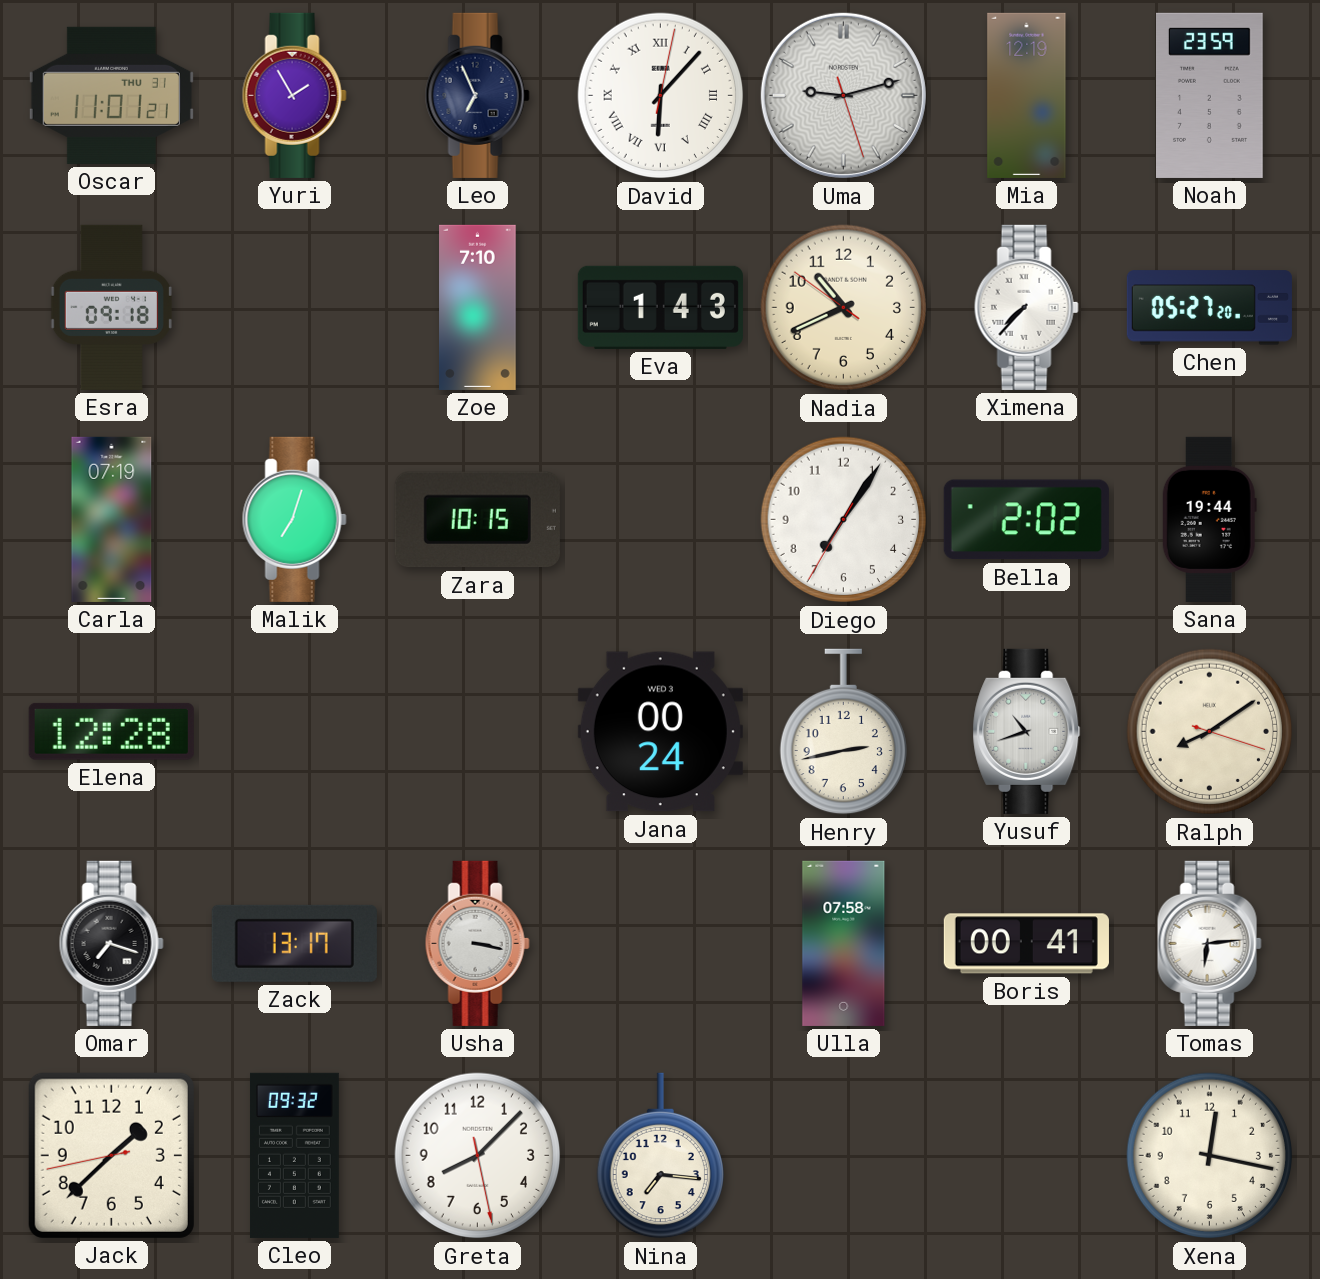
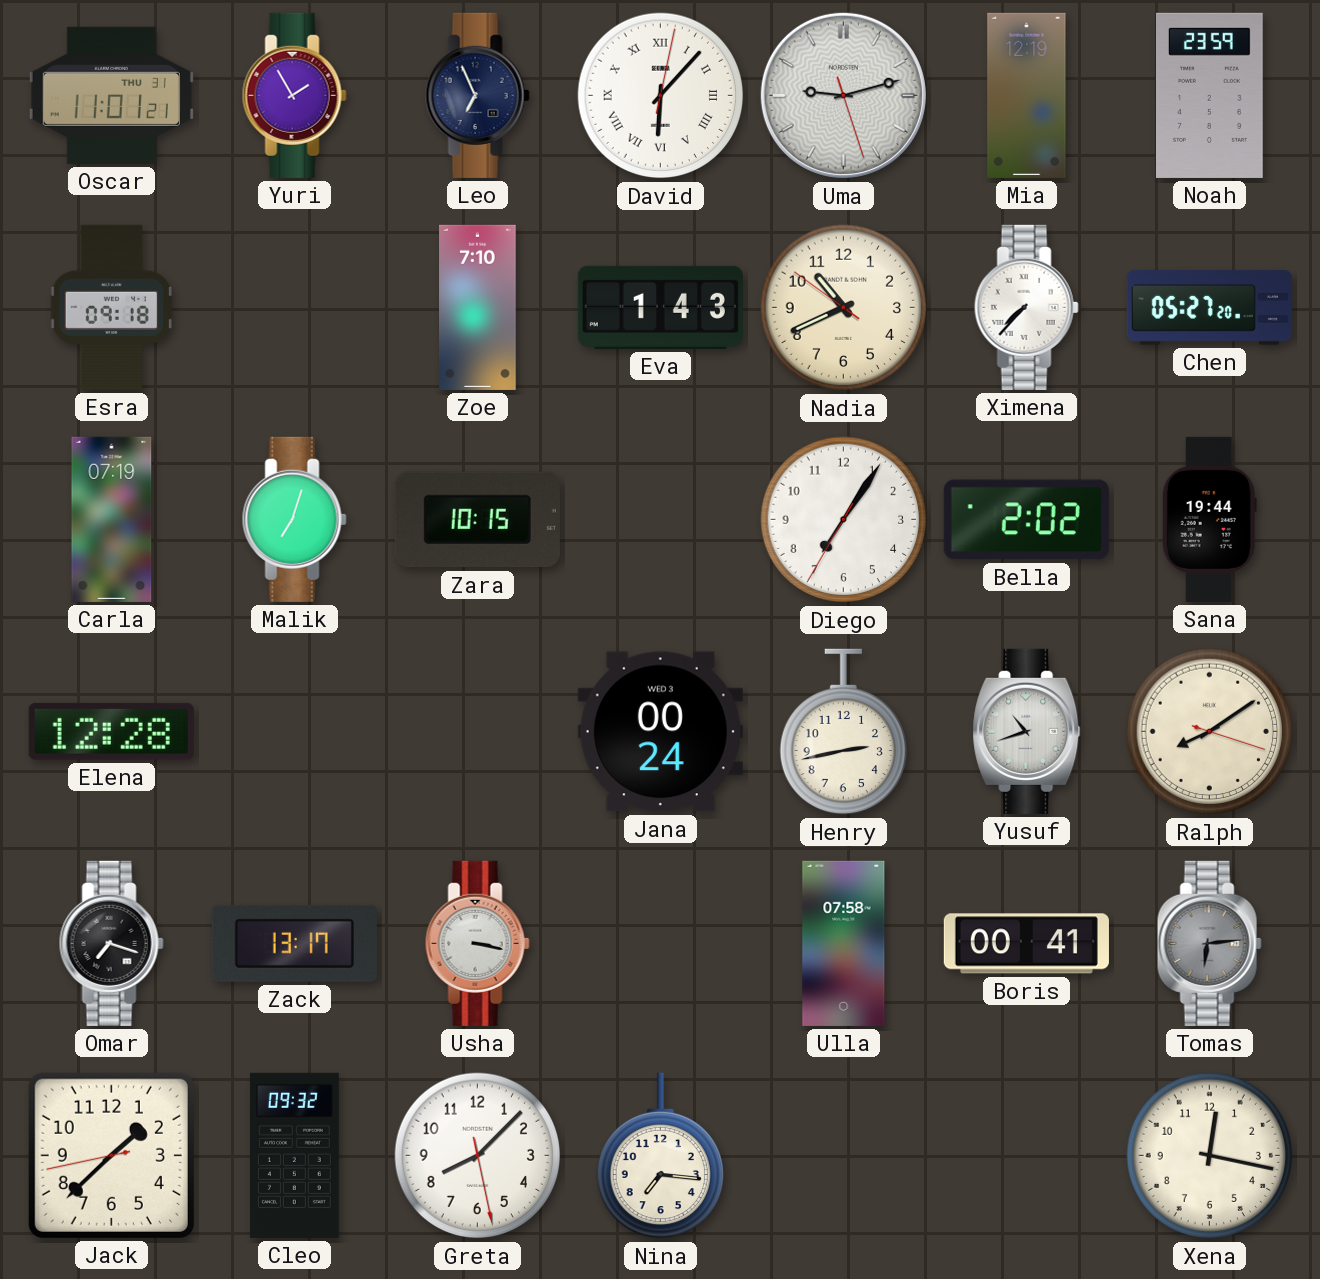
Tomas dial: white -> grey
